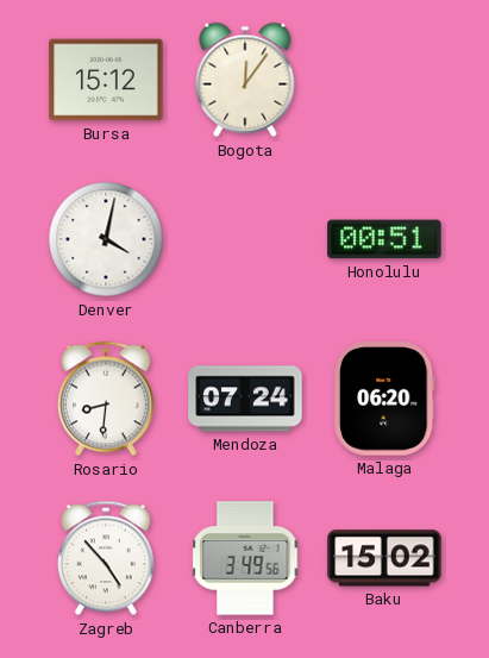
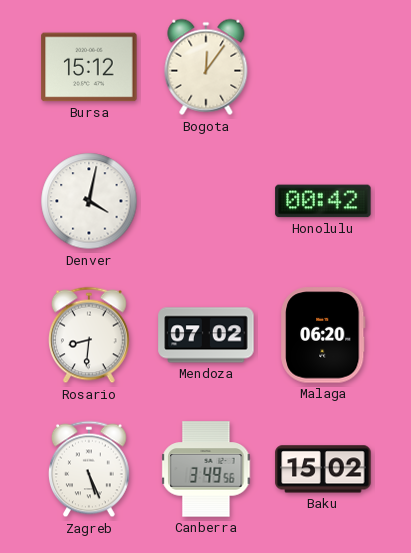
Honolulu: 00:51 -> 00:42
Mendoza: 07:24 -> 07:02
Zagreb: 4:53 -> 5:26
